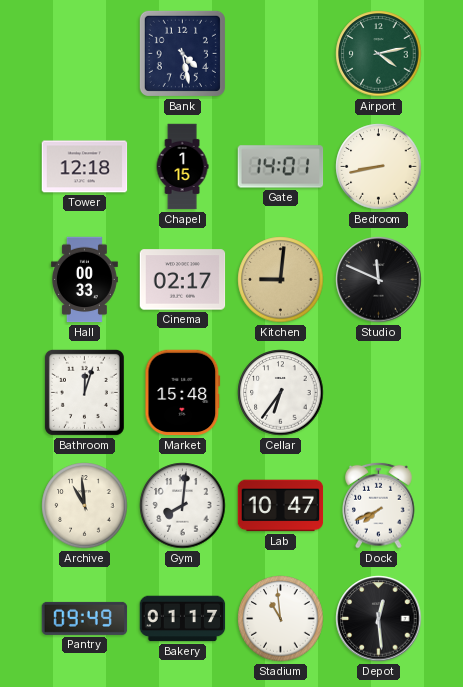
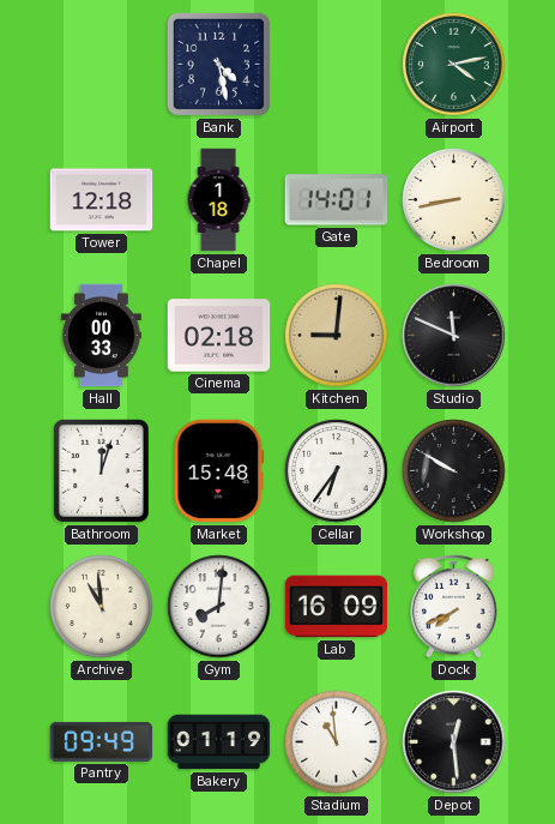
Chapel: 1:15 -> 1:18
Cinema: 02:17 -> 02:18
Workshop: none -> 9:50
Lab: 10:47 -> 16:09
Bakery: 01:17 -> 01:19
